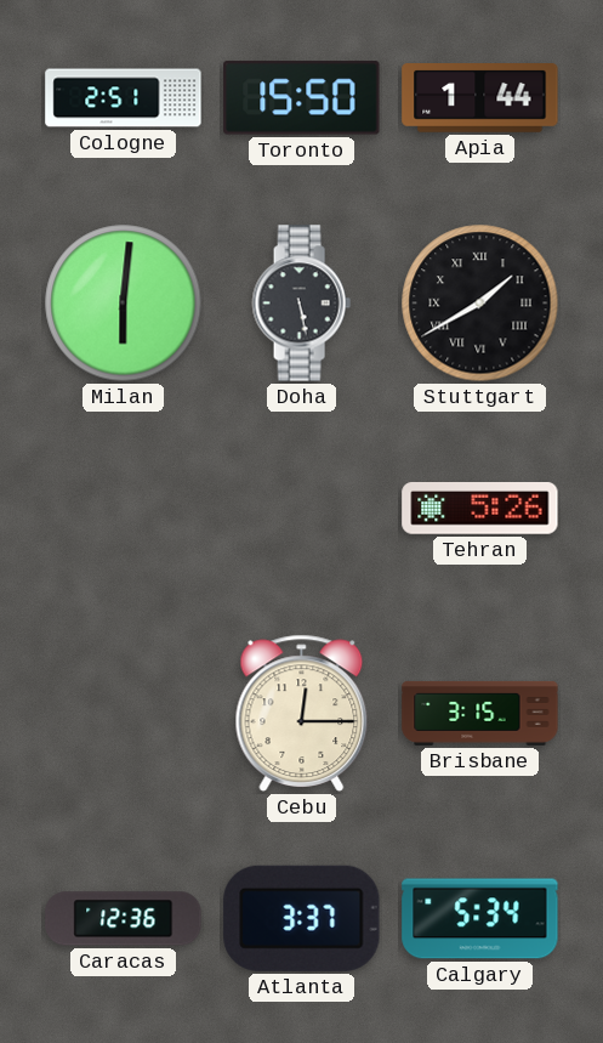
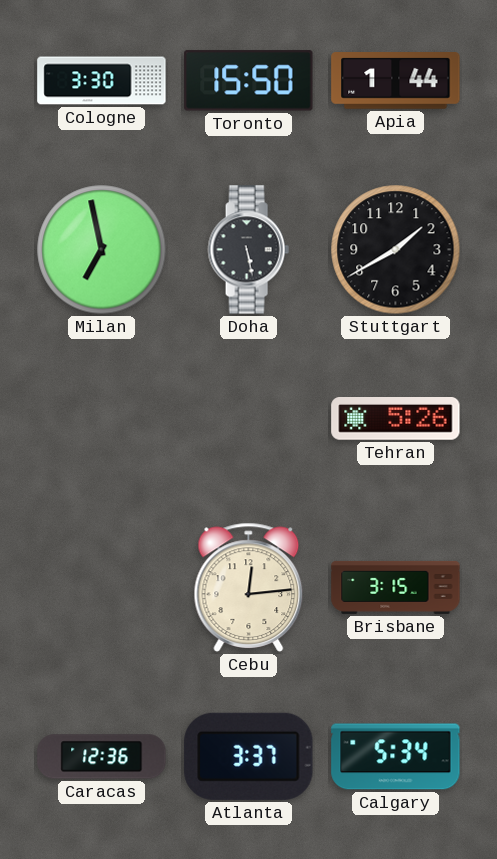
Cologne: 2:51 -> 3:30
Milan: 6:01 -> 6:58
Stuttgart numerals: Roman -> Arabic
Cebu: 12:15 -> 12:14
